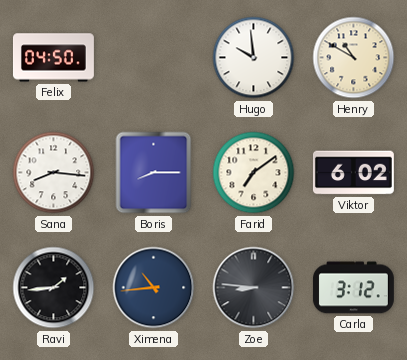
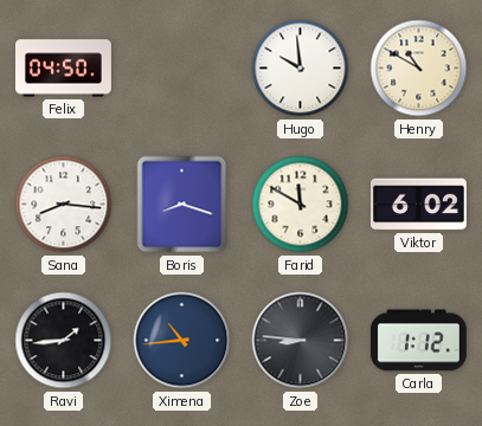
Boris: 8:15 -> 8:18
Farid: 7:09 -> 11:50
Carla: 3:12 -> 1:12
